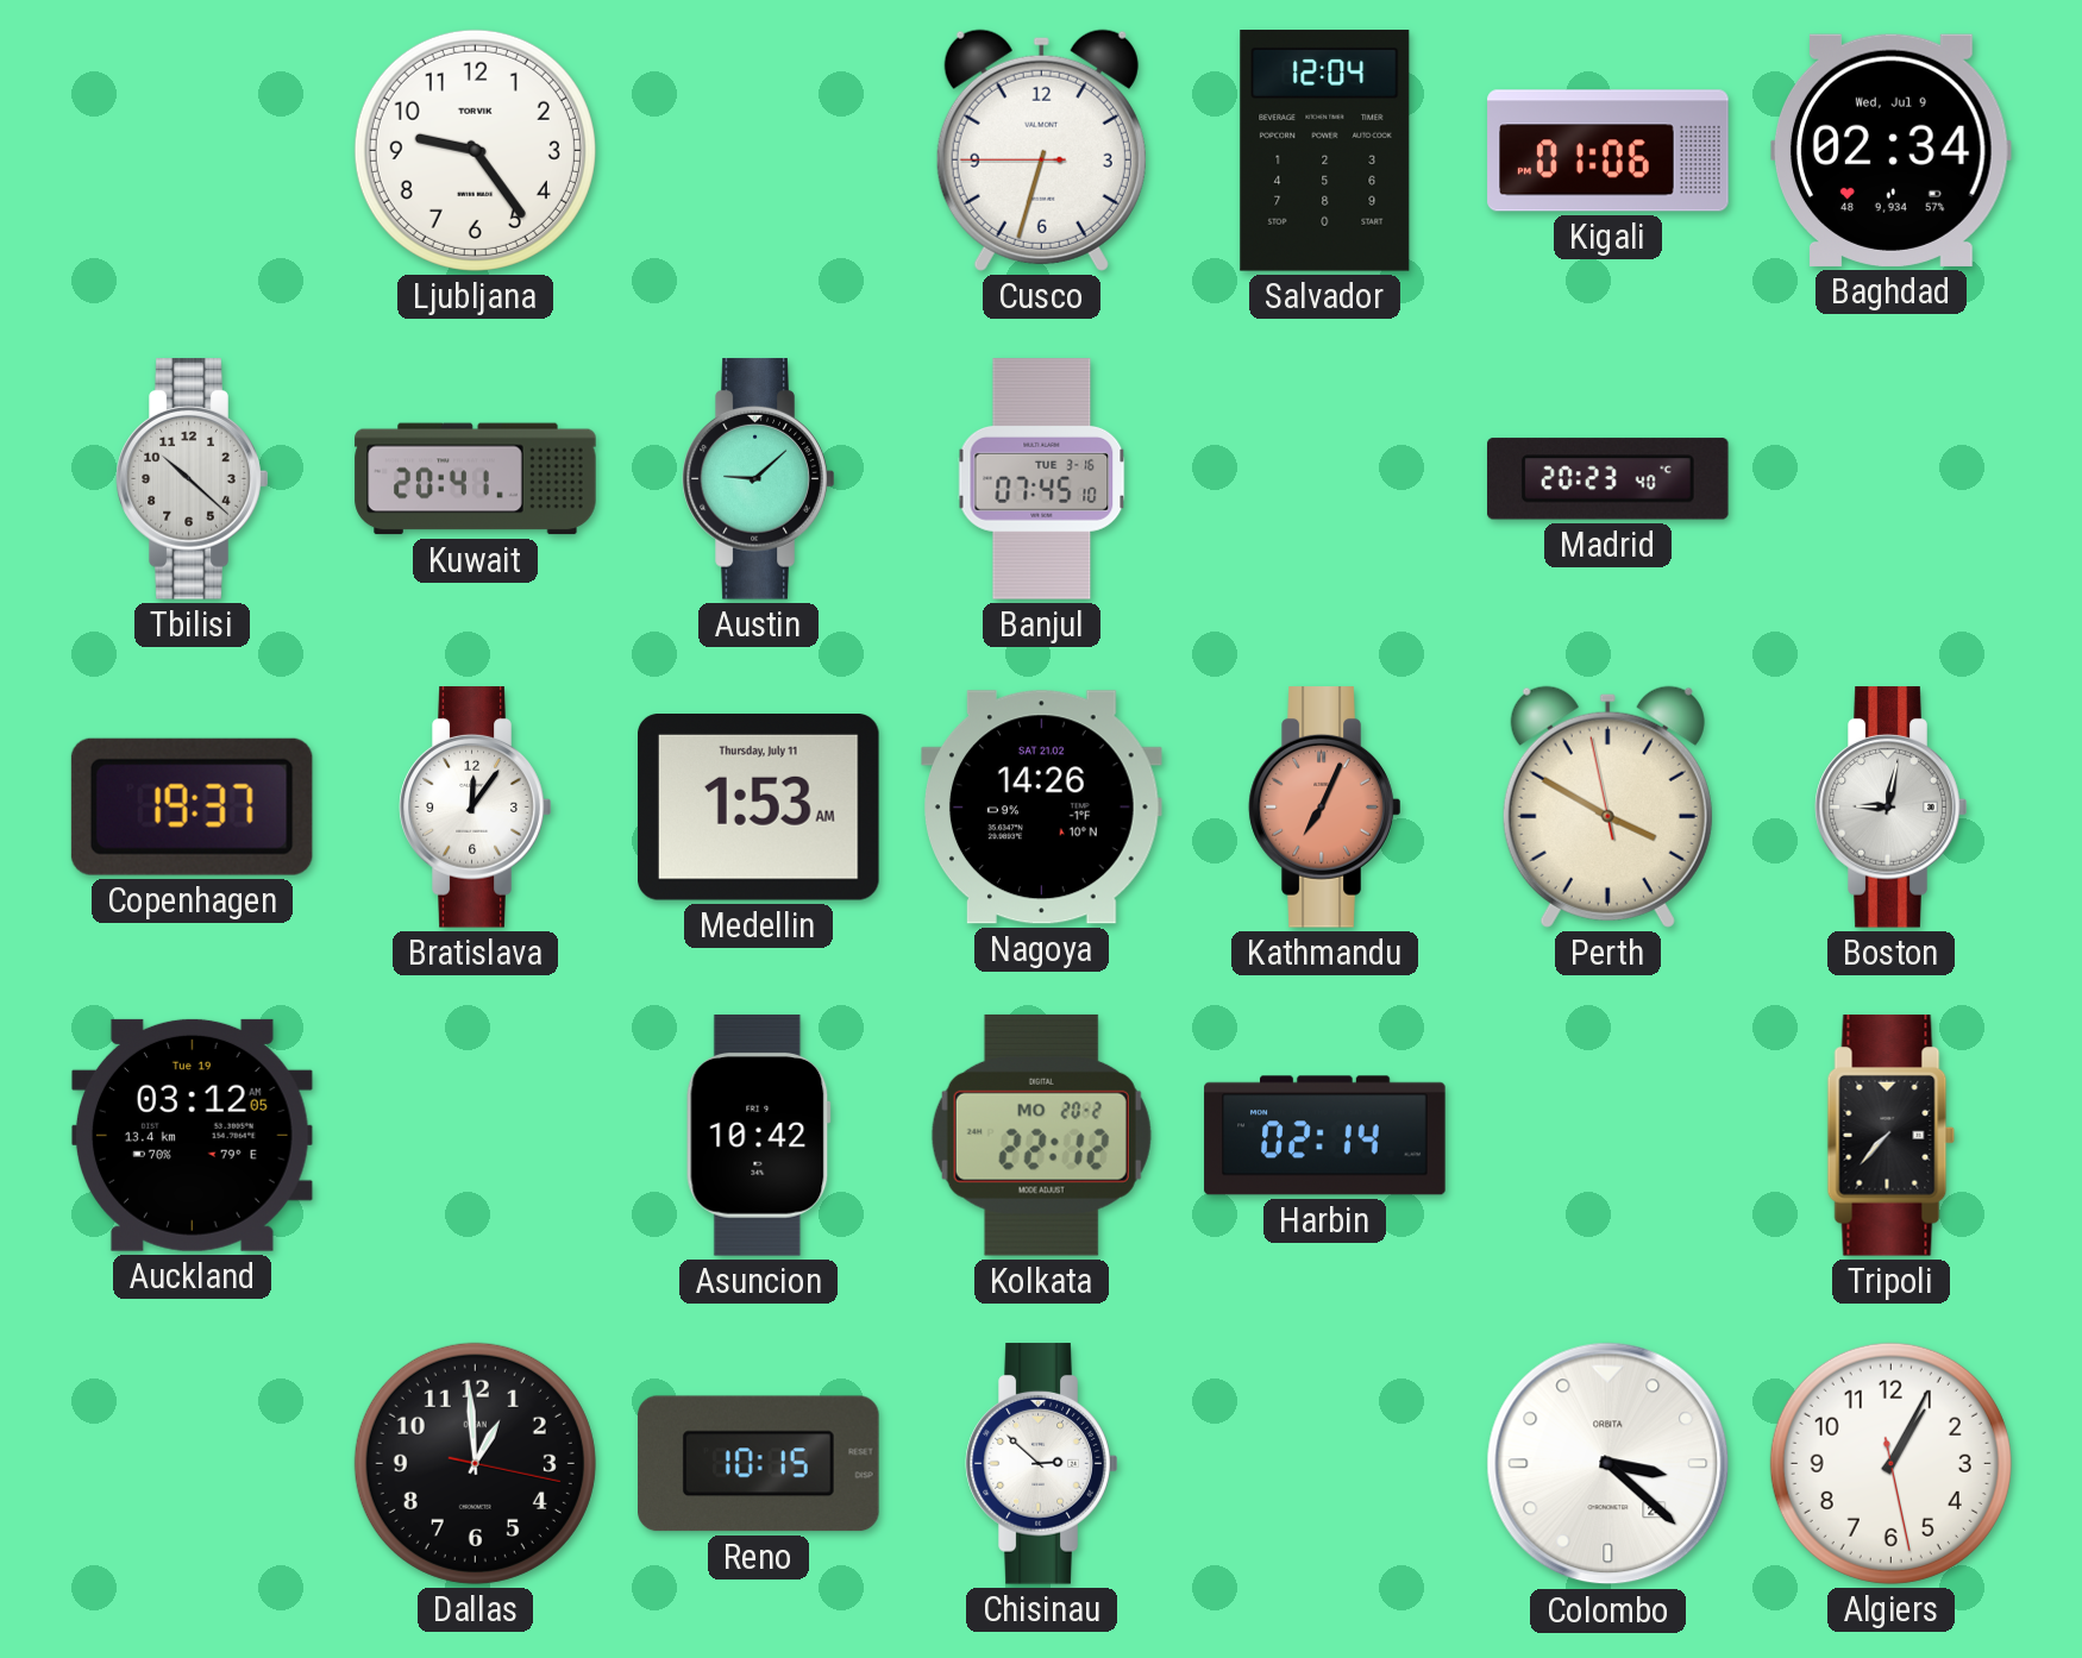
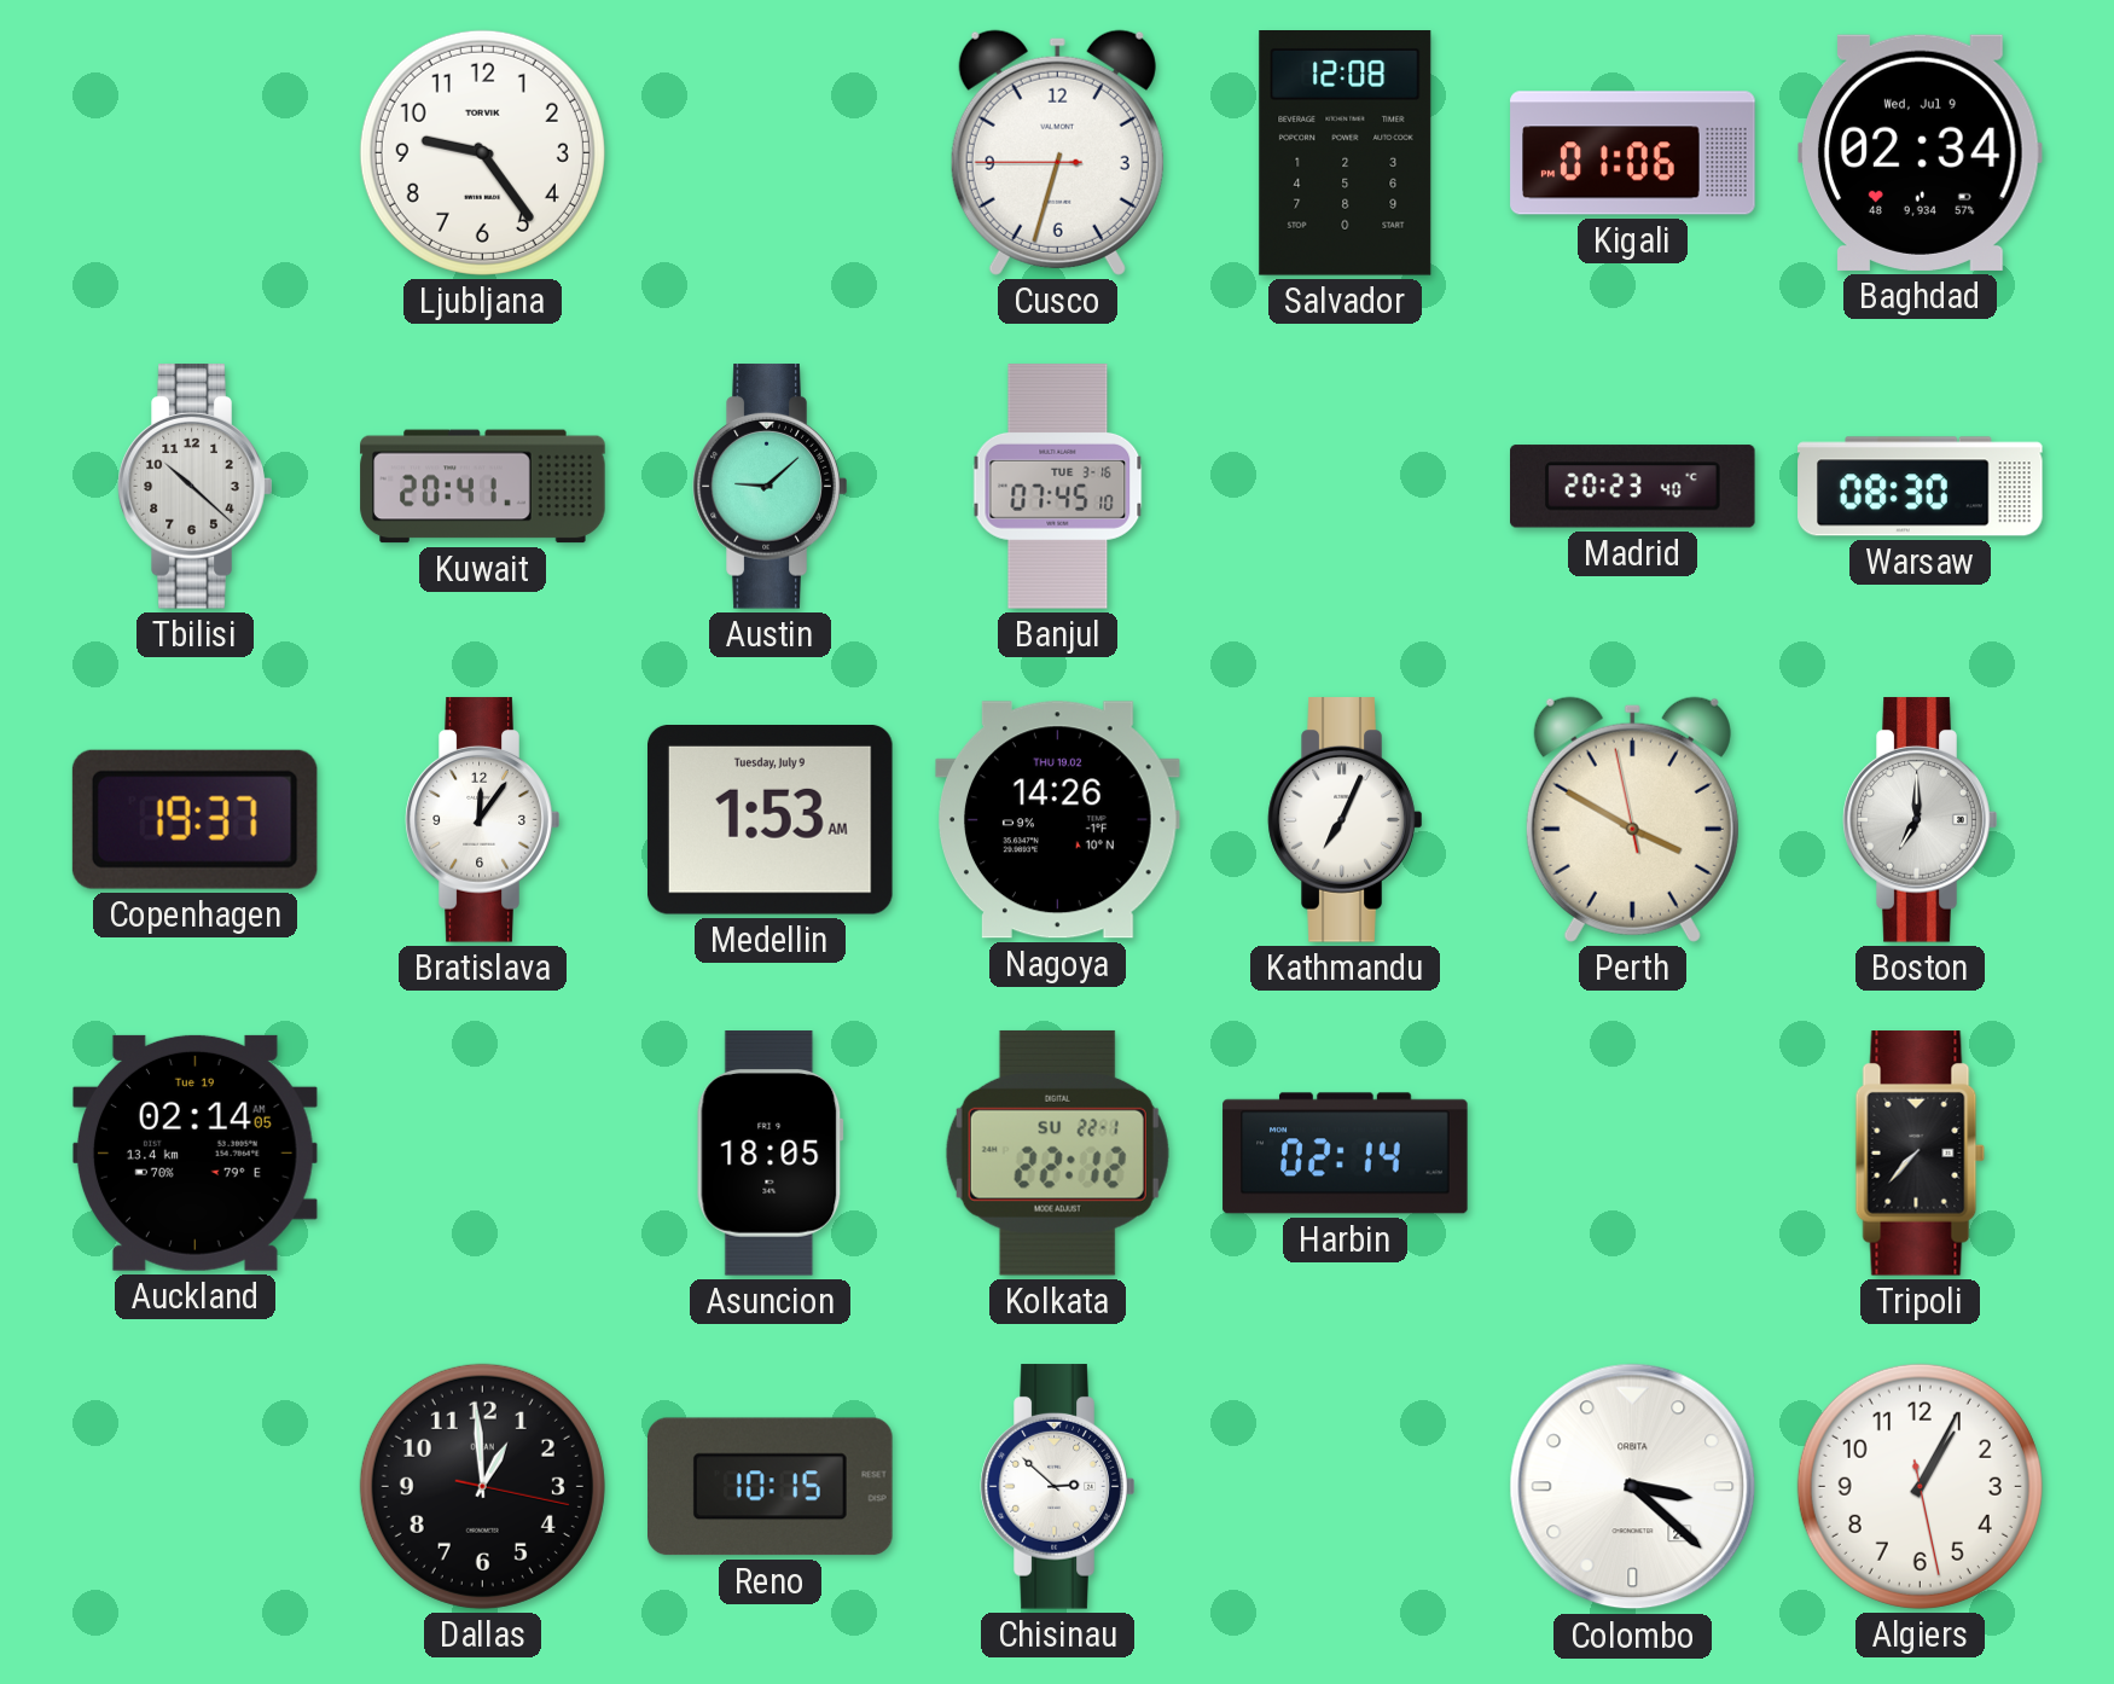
Salvador: 12:04 -> 12:08
Warsaw: none -> 08:30
Medellin date: Thursday, July 11 -> Tuesday, July 9
Nagoya date: SAT 21.02 -> THU 19.02
Kathmandu dial: salmon -> white
Boston: 9:02 -> 7:00
Auckland: 03:12 -> 02:14
Asuncion: 10:42 -> 18:05
Kolkata date: MO 20-2 -> SU 22-1
